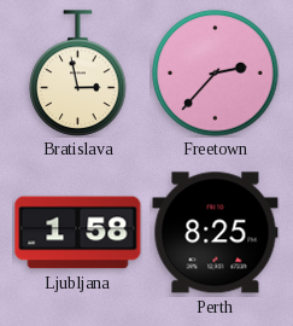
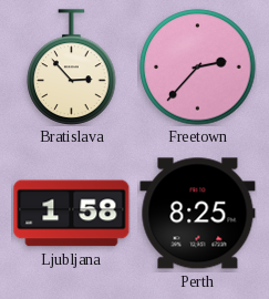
Bratislava: 2:58 -> 2:53
